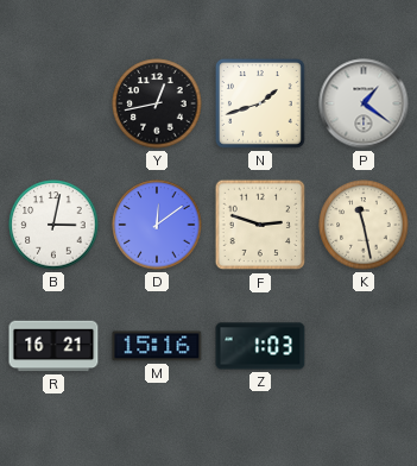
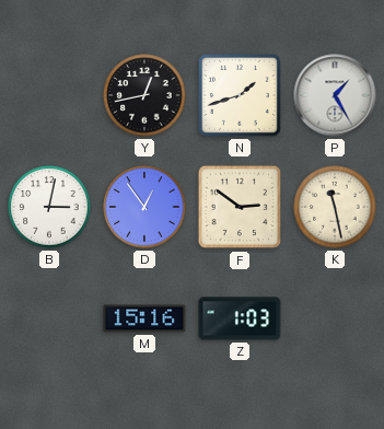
P: 1:21 -> 1:25
D: 12:09 -> 12:54
F: 2:48 -> 2:51
R: 16:21 -> none
